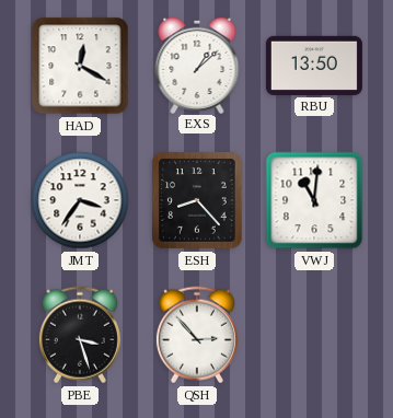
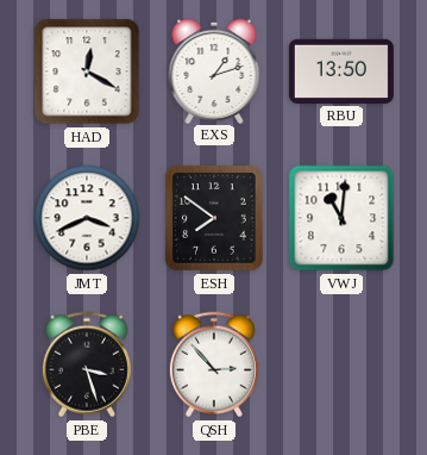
EXS: 1:08 -> 1:12
JMT: 3:36 -> 3:41
ESH: 8:23 -> 7:51
